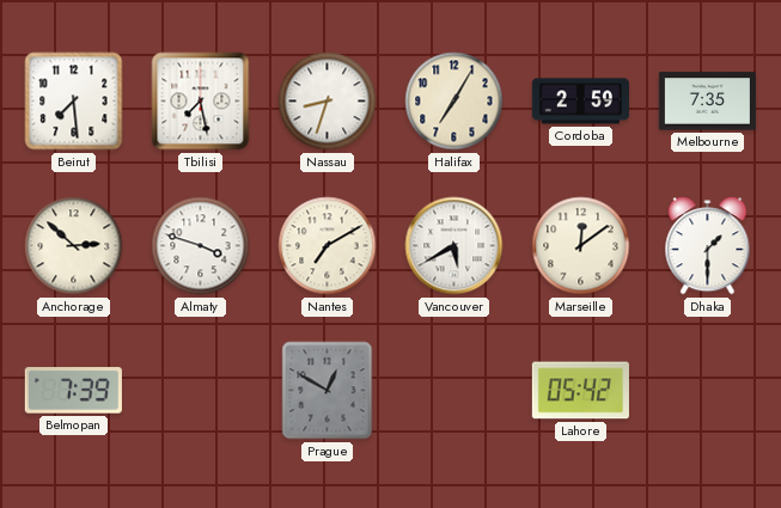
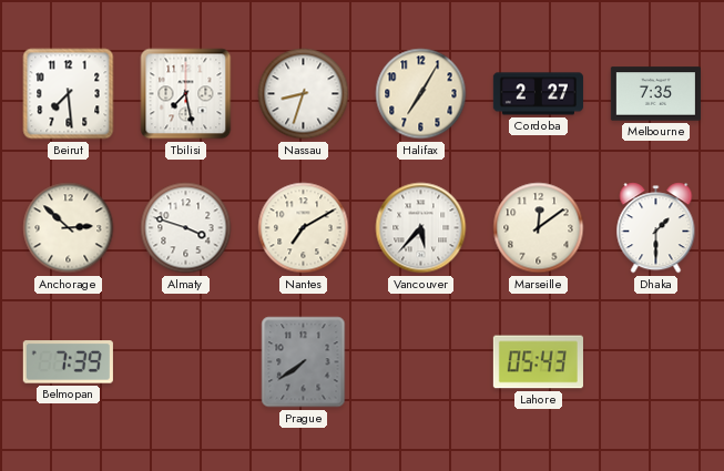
Cordoba: 2:59 -> 2:27
Vancouver: 5:40 -> 5:37
Prague: 12:50 -> 7:39
Lahore: 05:42 -> 05:43
